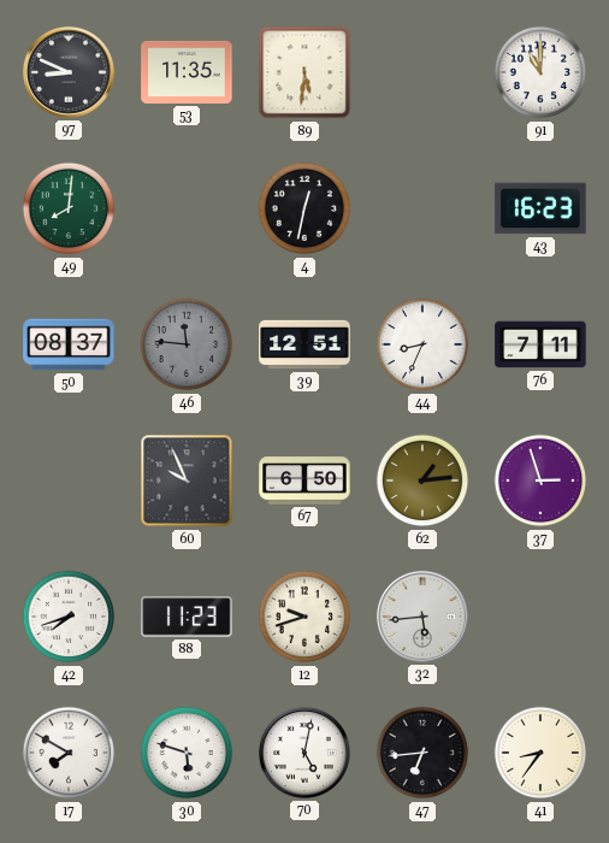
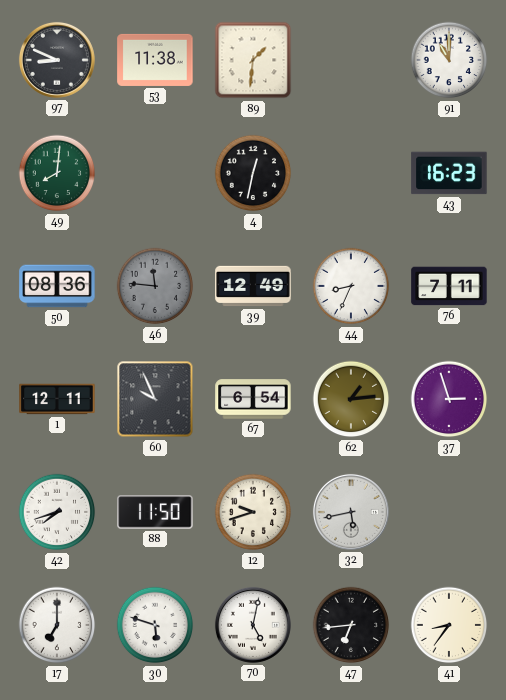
53: 11:35 -> 11:38
89: 5:31 -> 1:31
50: 08:37 -> 08:36
39: 12:51 -> 12:49
1: none -> 12:11
67: 6:50 -> 6:54
88: 11:23 -> 11:50
32: 5:44 -> 5:43
17: 7:50 -> 7:00
